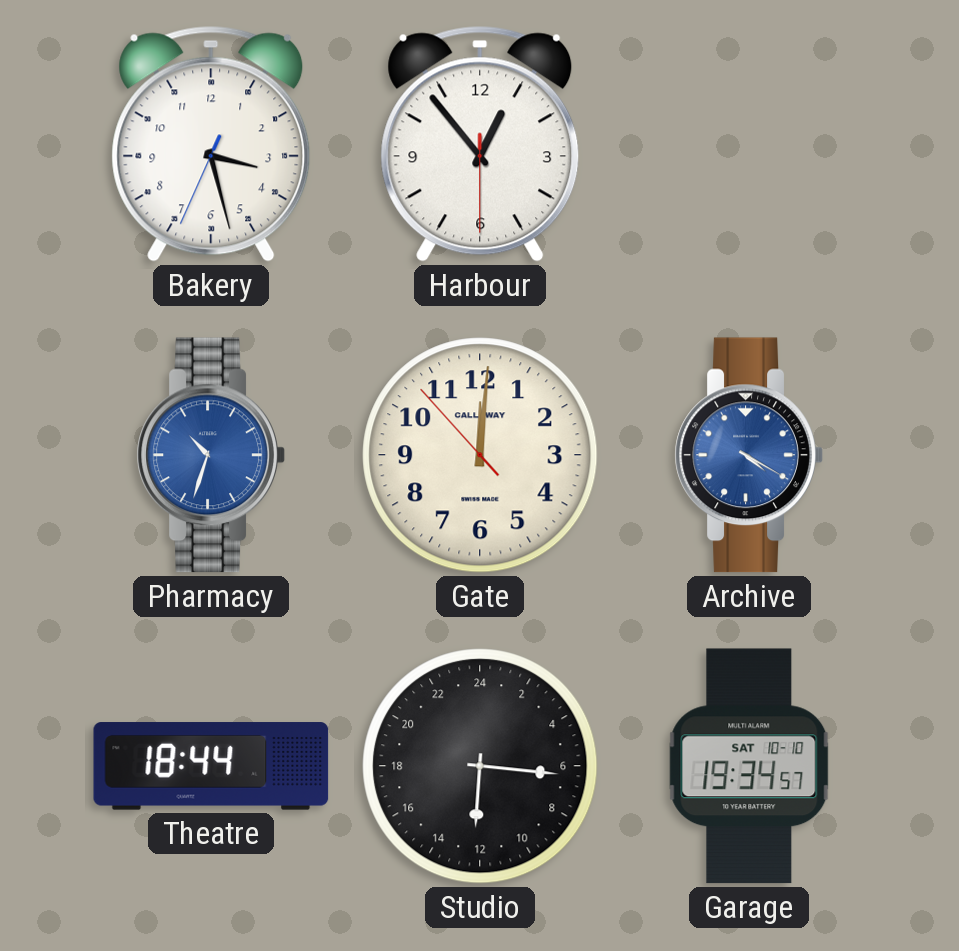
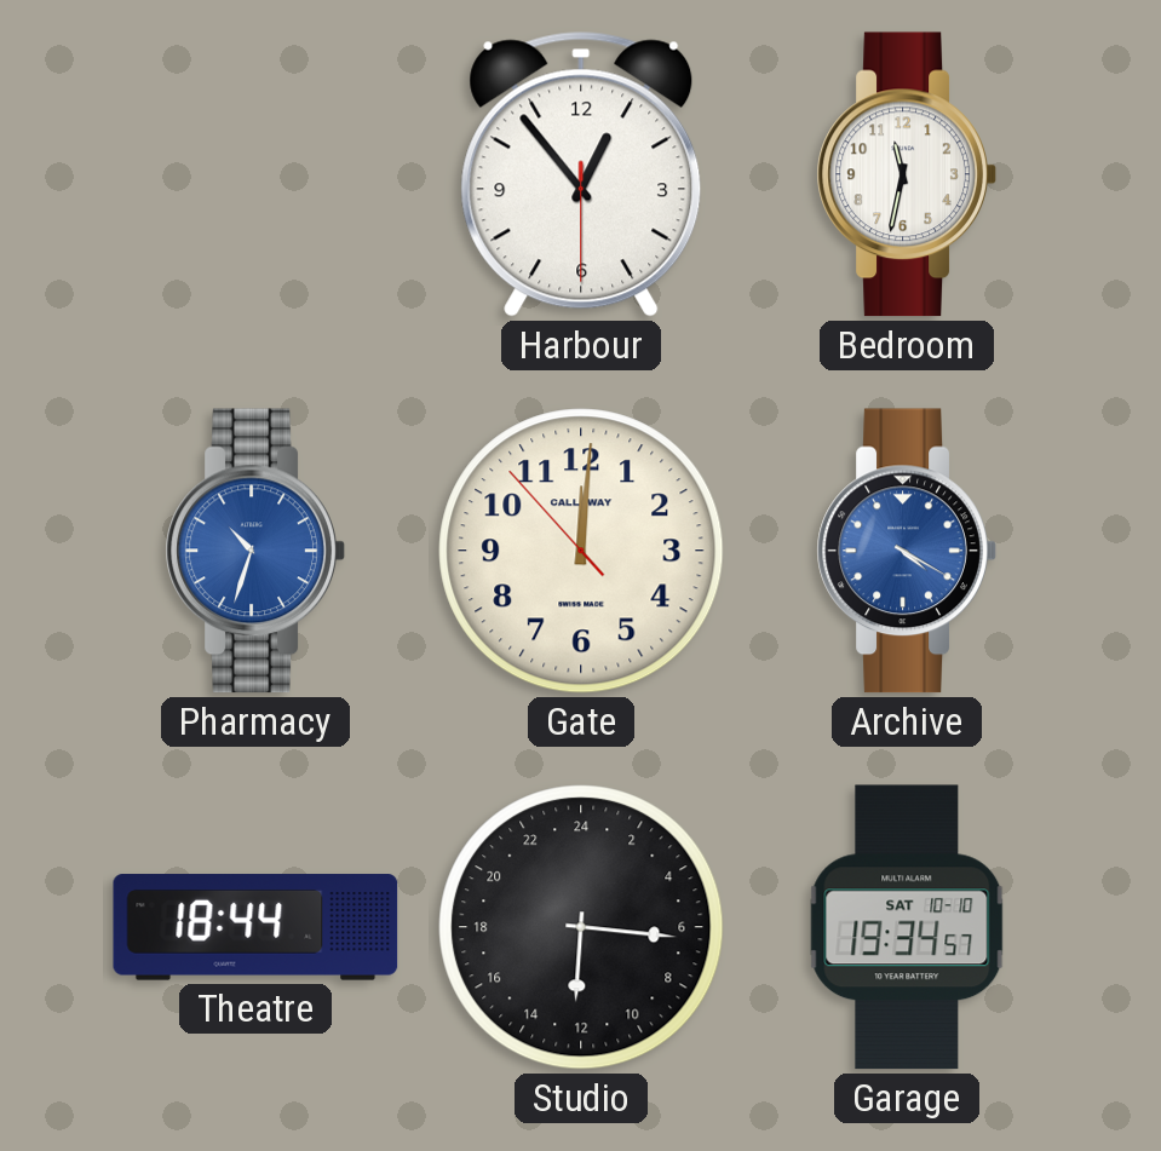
Bakery: 3:27 -> none
Bedroom: none -> 11:32
